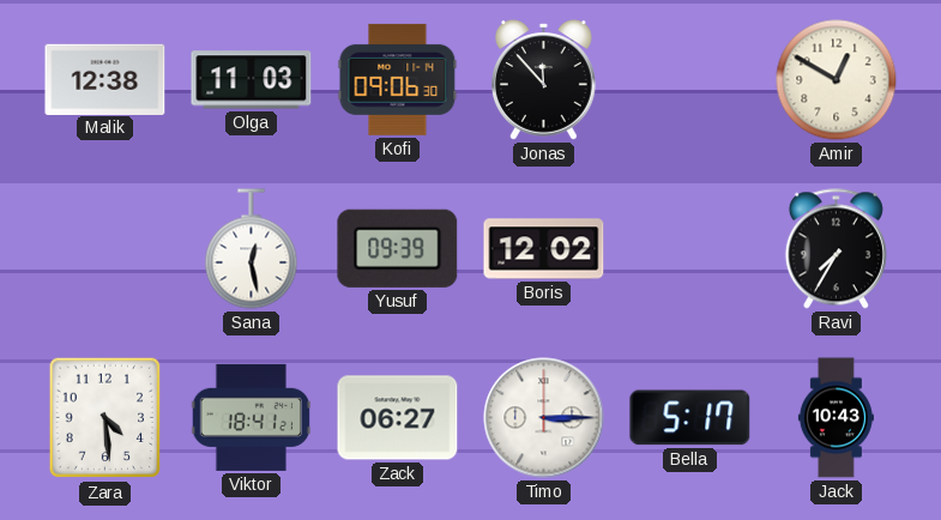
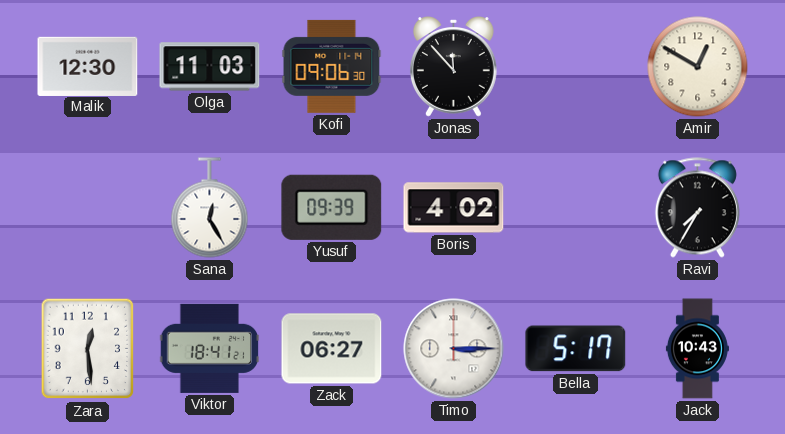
Malik: 12:38 -> 12:30
Sana: 12:28 -> 12:25
Boris: 12:02 -> 4:02
Zara: 4:29 -> 12:29
